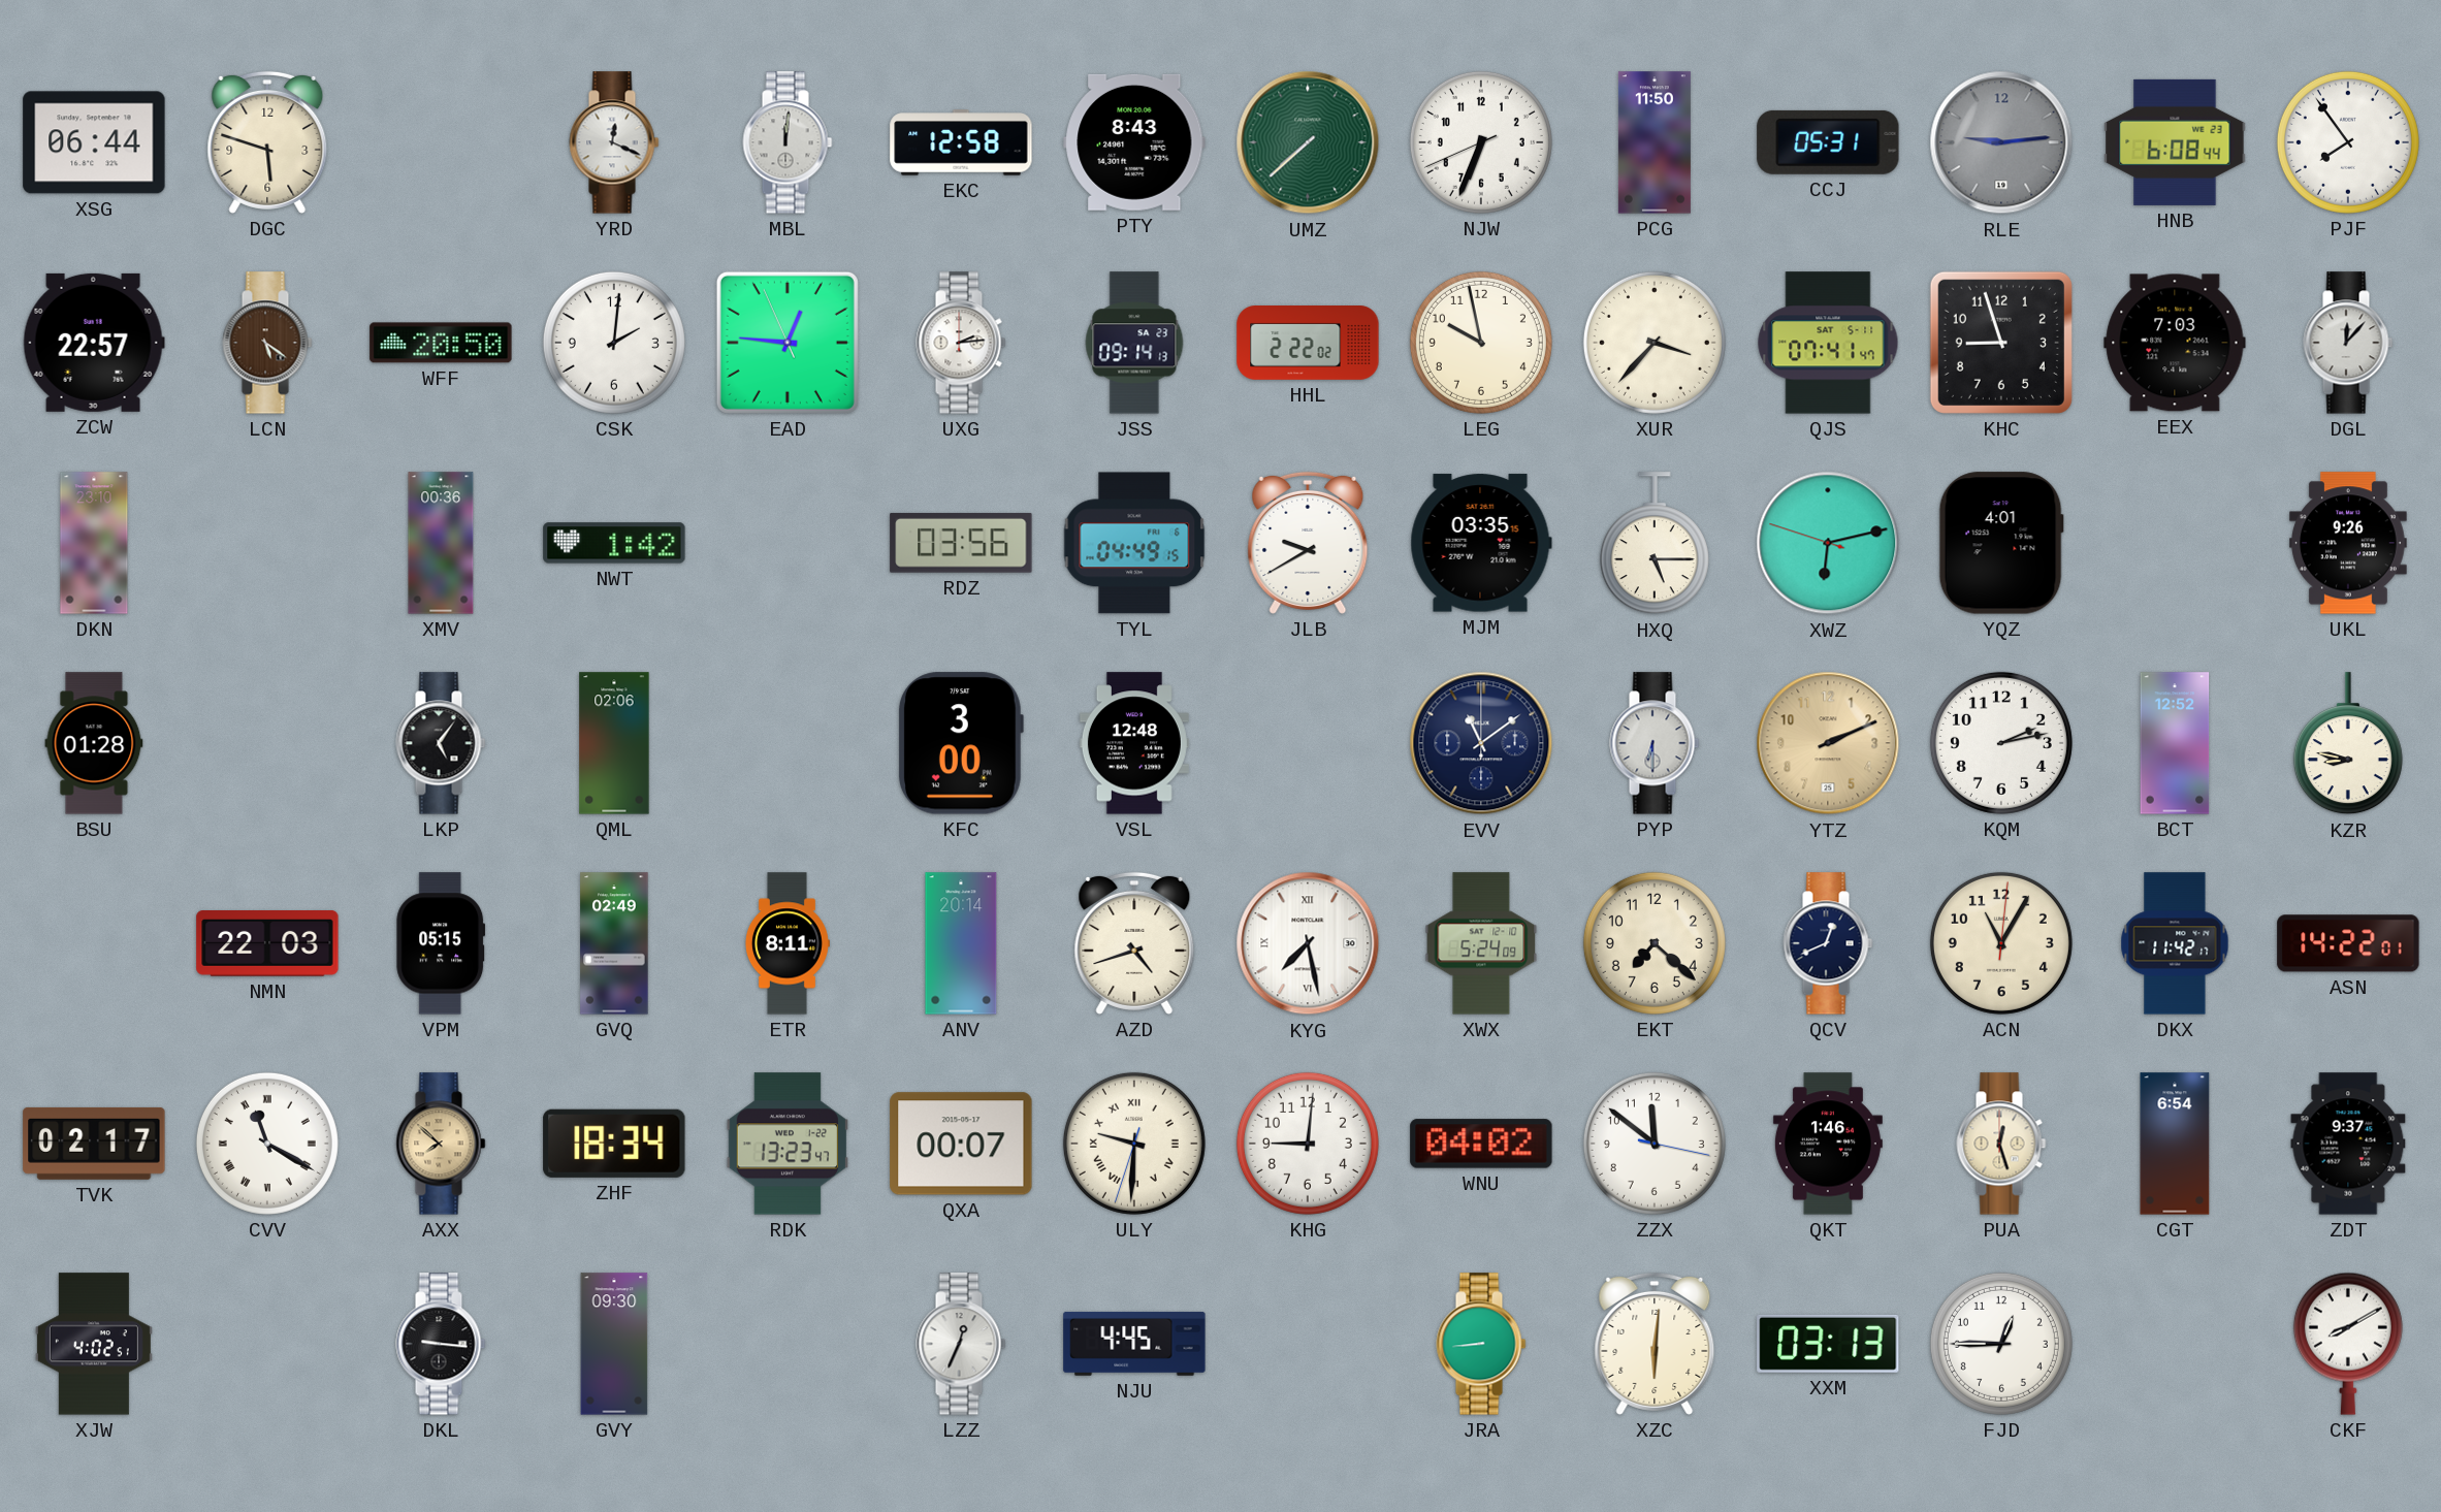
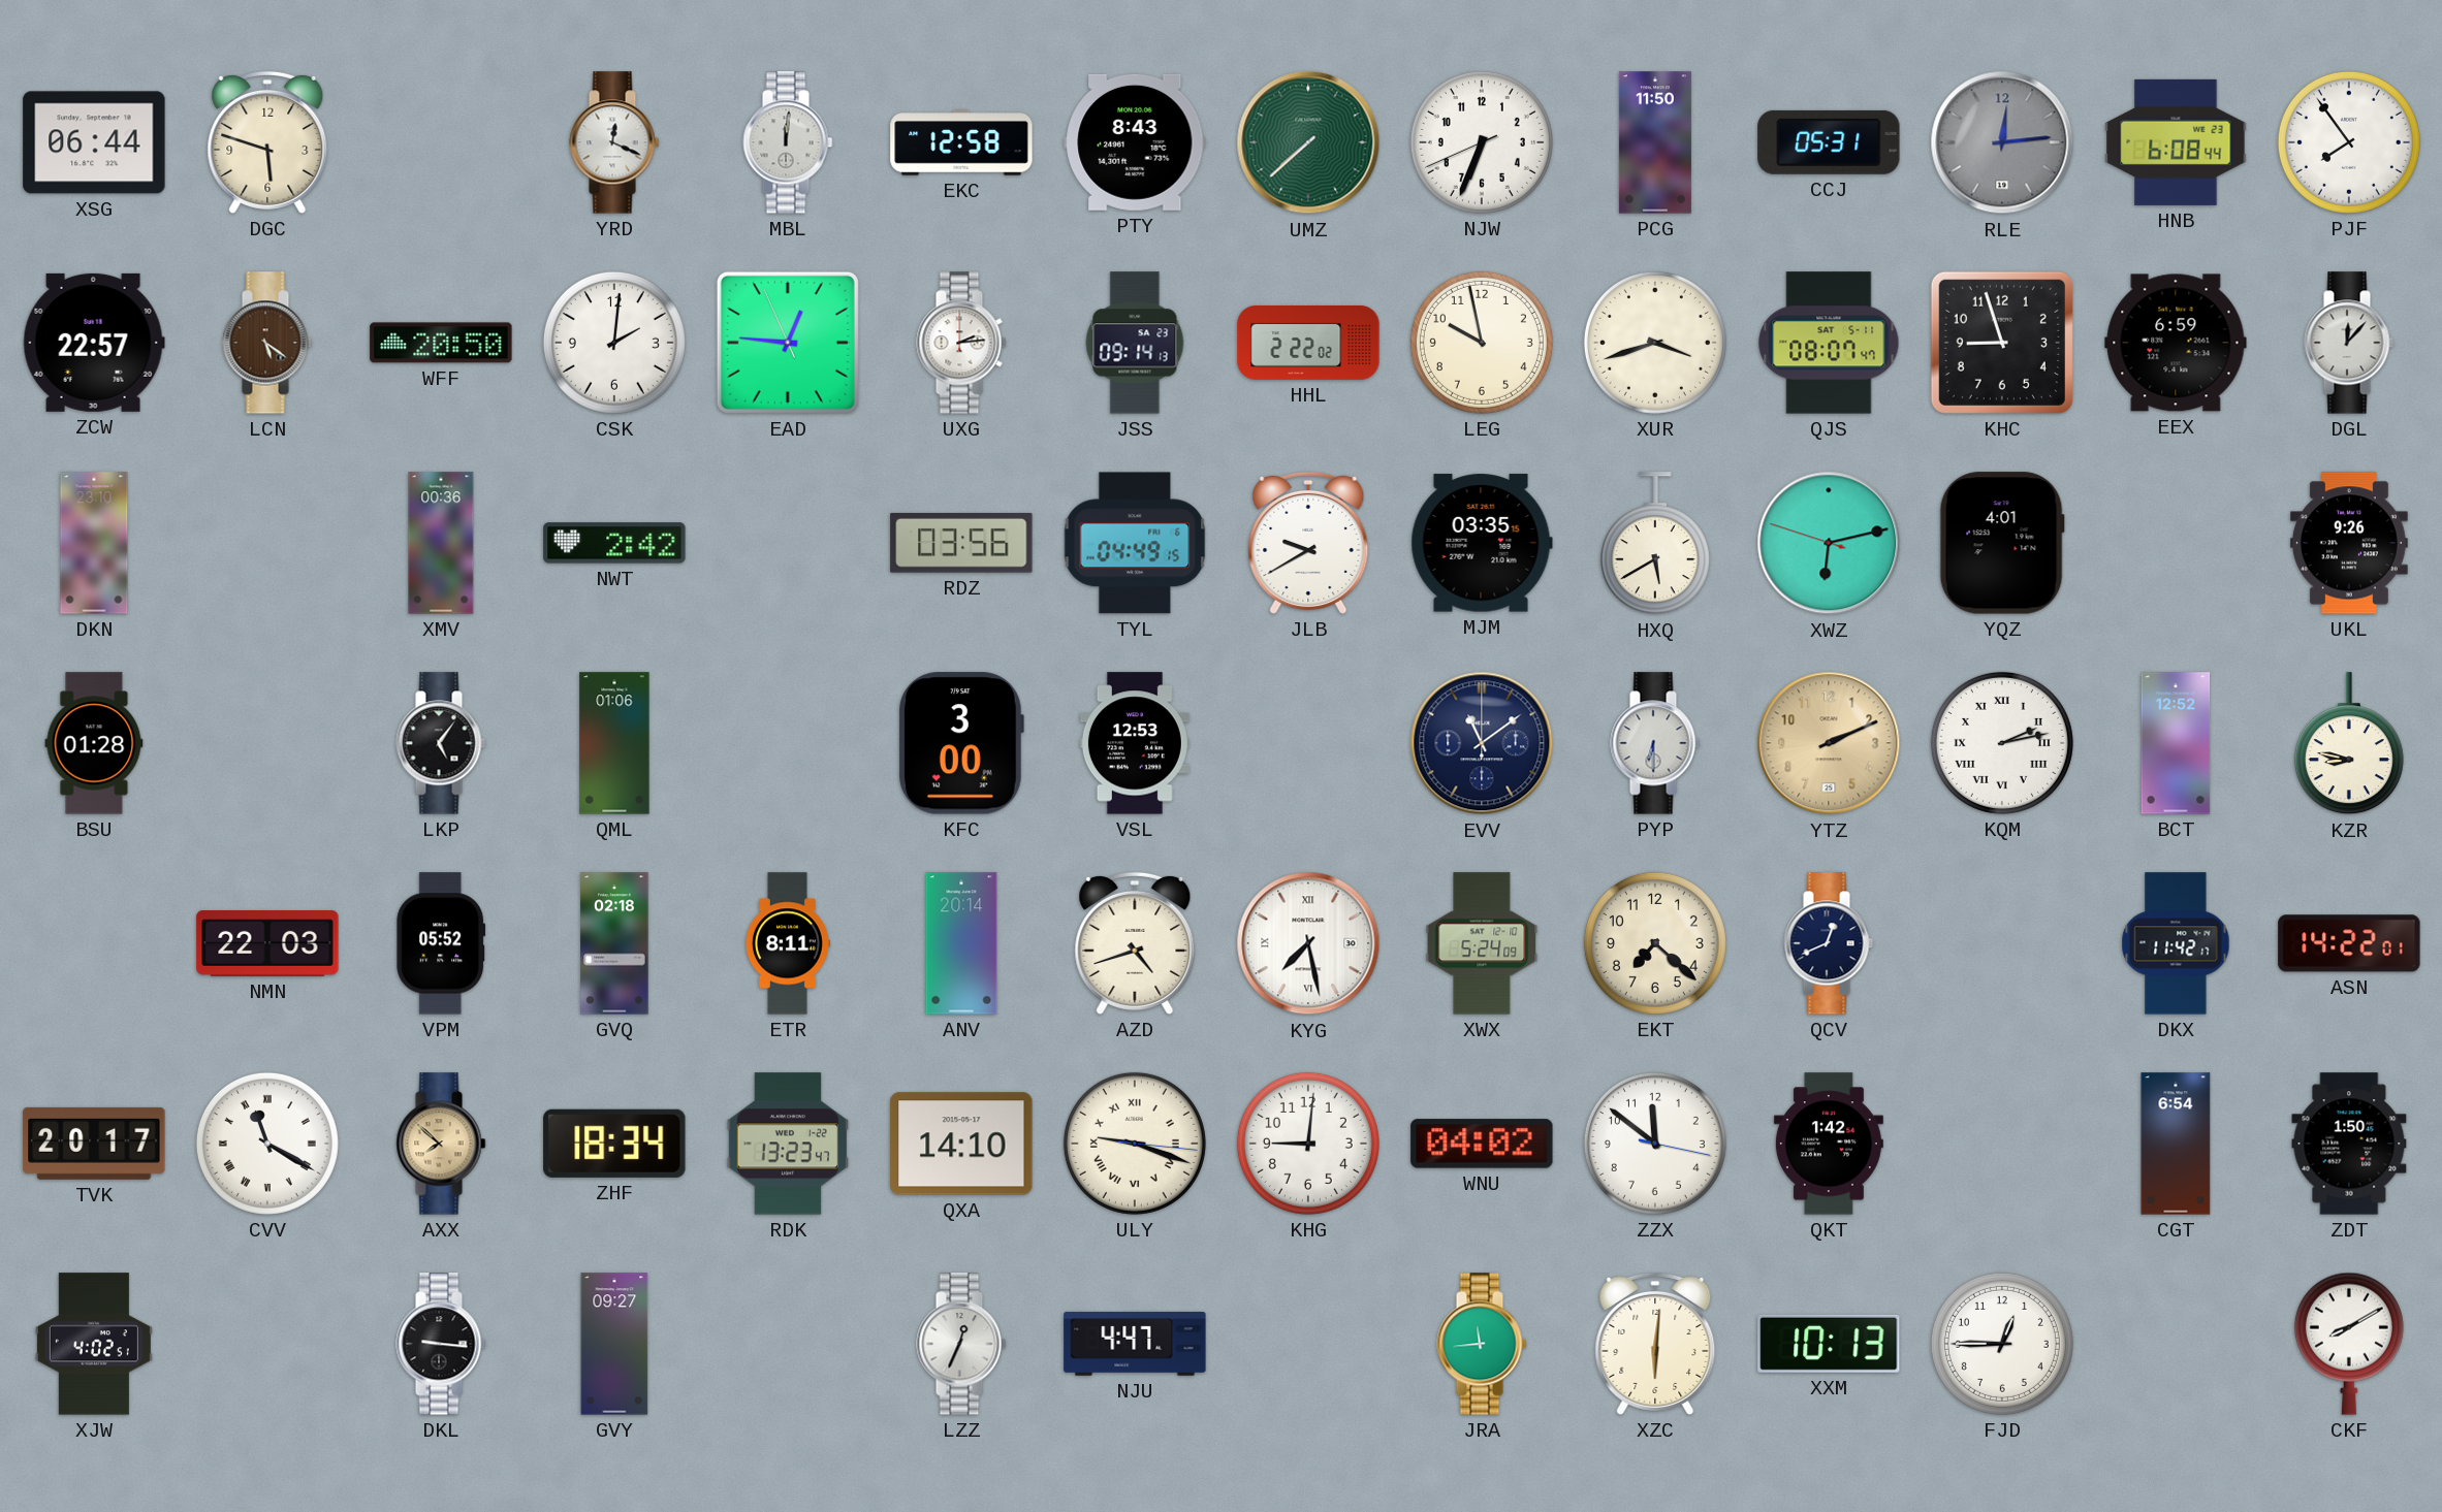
RLE: 9:14 -> 12:14
XUR: 3:37 -> 3:42
QJS: 07:41 -> 08:07
EEX: 7:03 -> 6:59
NWT: 1:42 -> 2:42
HXQ: 5:15 -> 5:40
QML: 02:06 -> 01:06
VSL: 12:48 -> 12:53
KQM numerals: Arabic -> Roman
VPM: 05:15 -> 05:52
GVQ: 02:49 -> 02:18
ACN: 11:05 -> none
TVK: 02:17 -> 20:17
QXA: 00:07 -> 14:10
ULY: 9:30 -> 9:18
QKT: 1:46 -> 1:42
PUA: 12:27 -> none
ZDT: 9:37 -> 1:50
GVY: 09:30 -> 09:27
NJU: 4:45 -> 4:47
JRA: 8:44 -> 11:44
XXM: 03:13 -> 10:13
